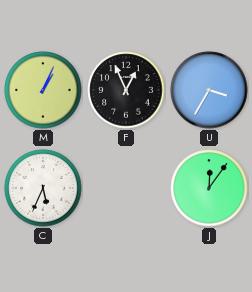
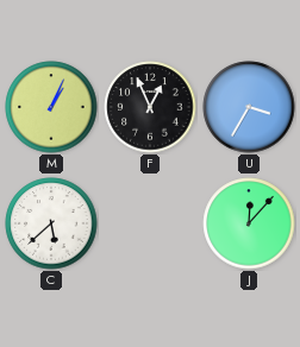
C: 5:34 -> 5:38
J: 12:06 -> 12:07
